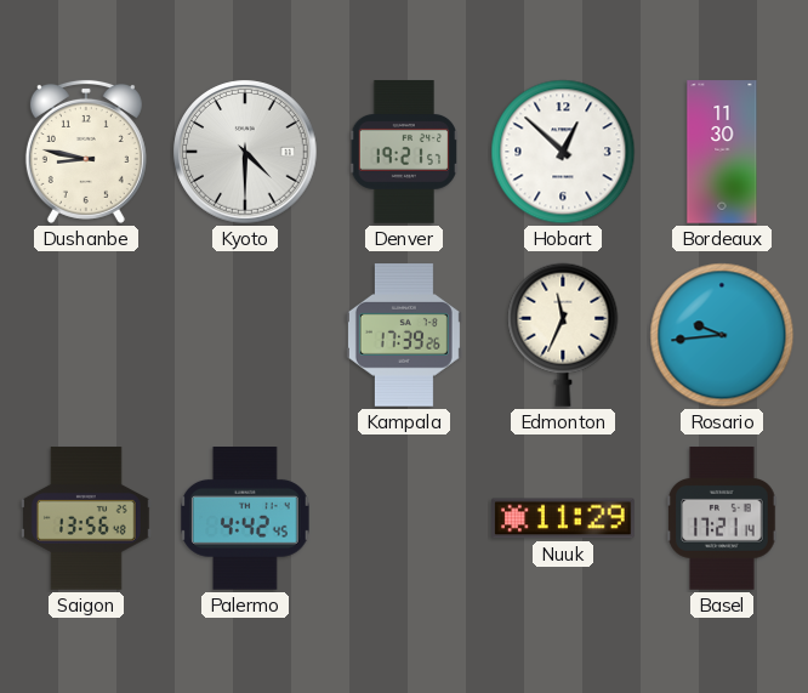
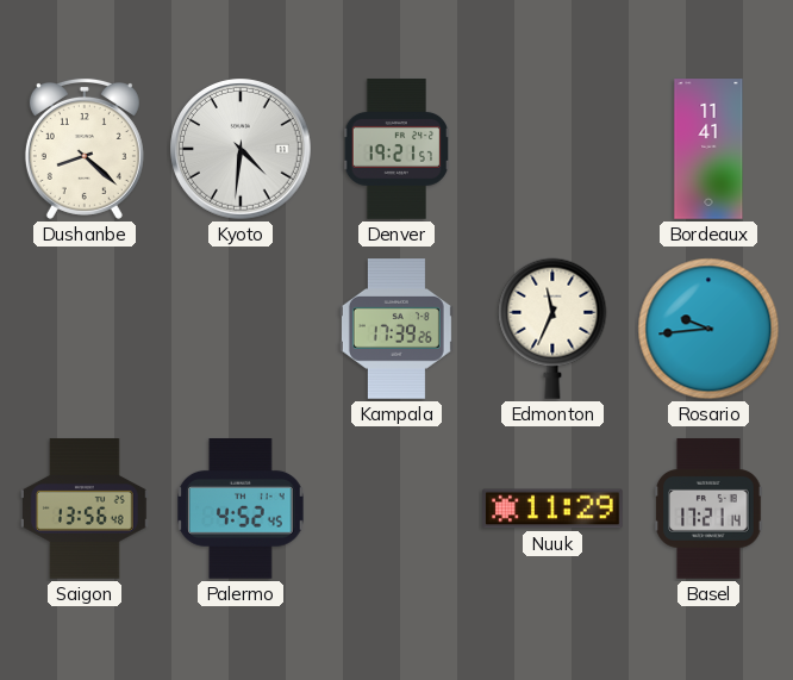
Dushanbe: 8:47 -> 8:22
Kyoto: 4:30 -> 4:31
Hobart: 12:52 -> none
Bordeaux: 11:30 -> 11:41
Palermo: 4:42 -> 4:52
